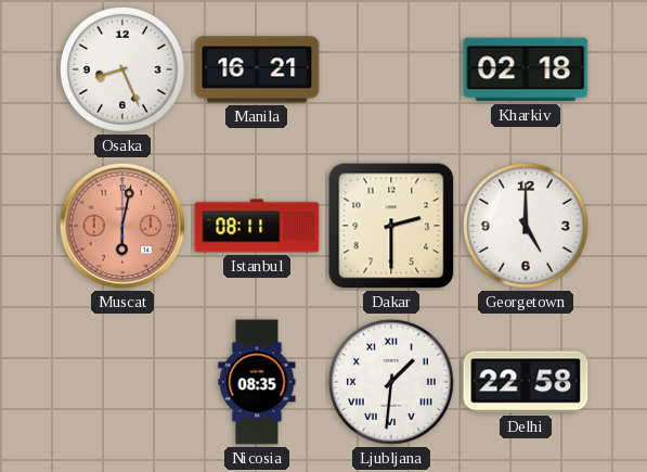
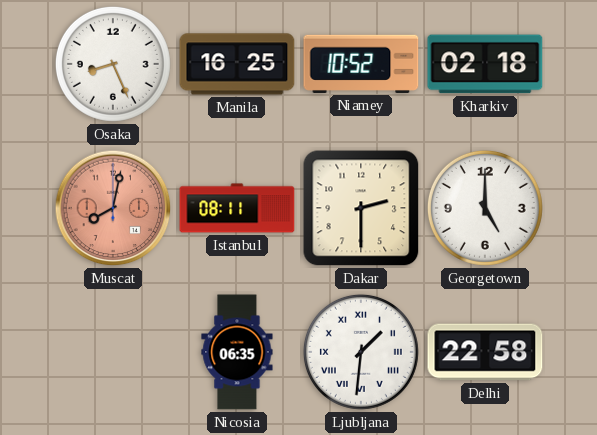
Manila: 16:21 -> 16:25
Niamey: none -> 10:52
Muscat: 6:02 -> 8:02
Nicosia: 08:35 -> 06:35
